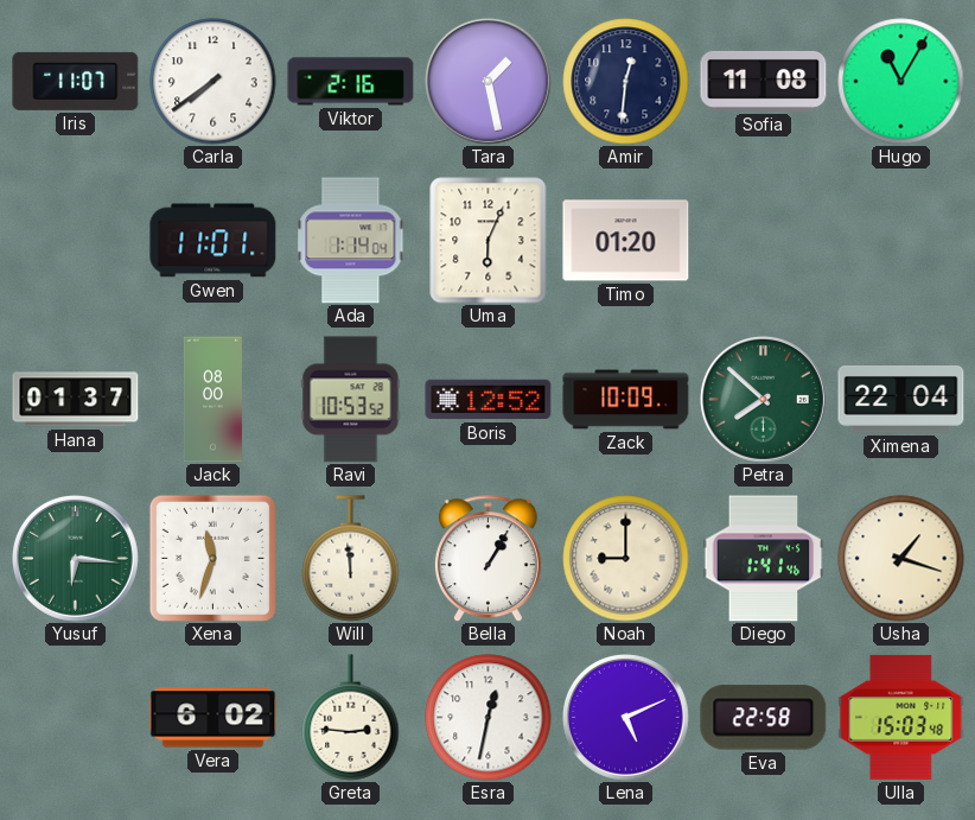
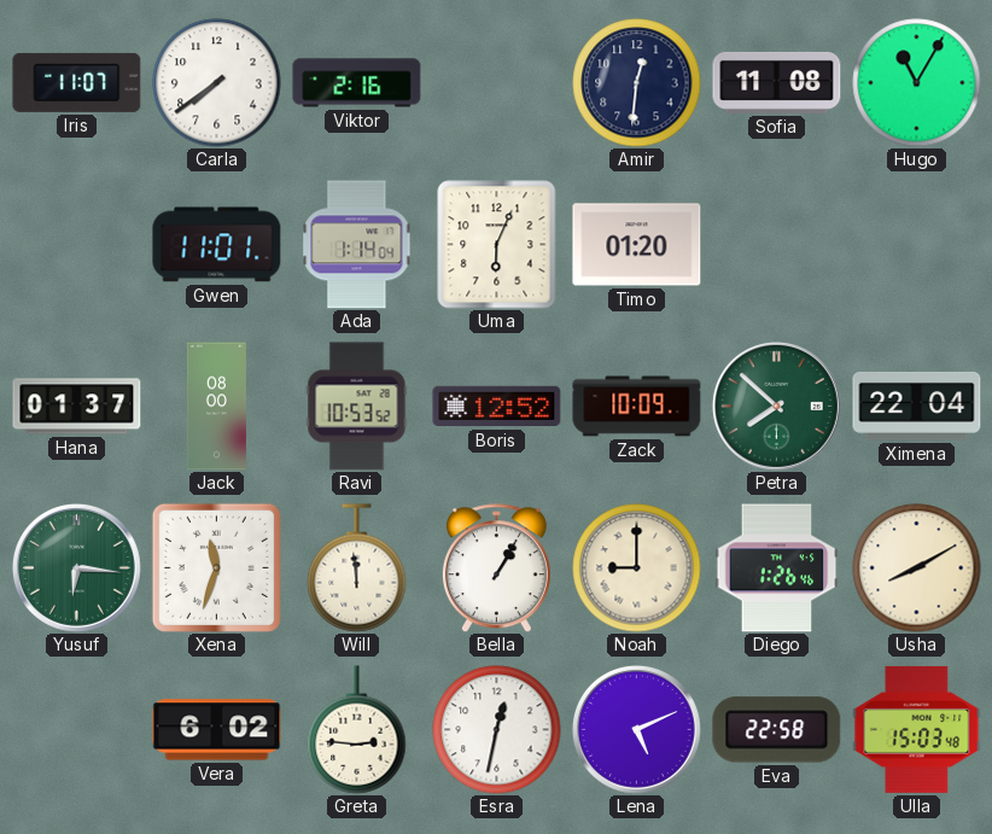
Tara: 1:28 -> none
Diego: 1:41 -> 1:26
Usha: 1:18 -> 8:10
